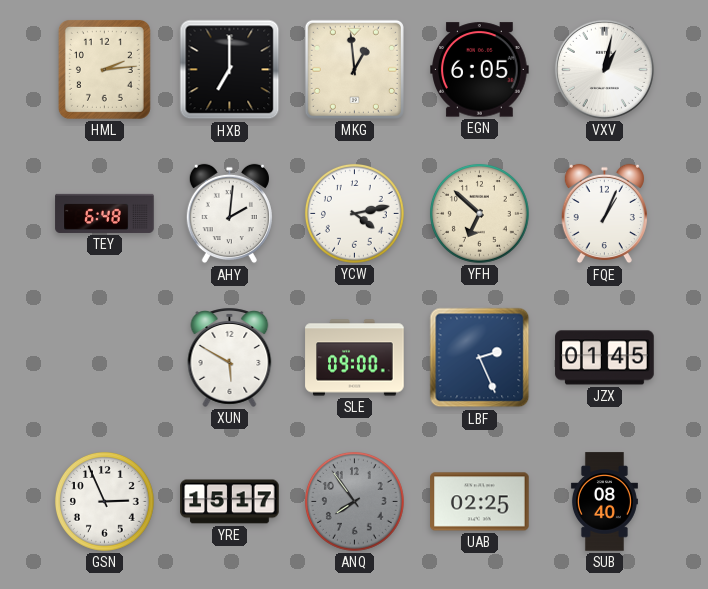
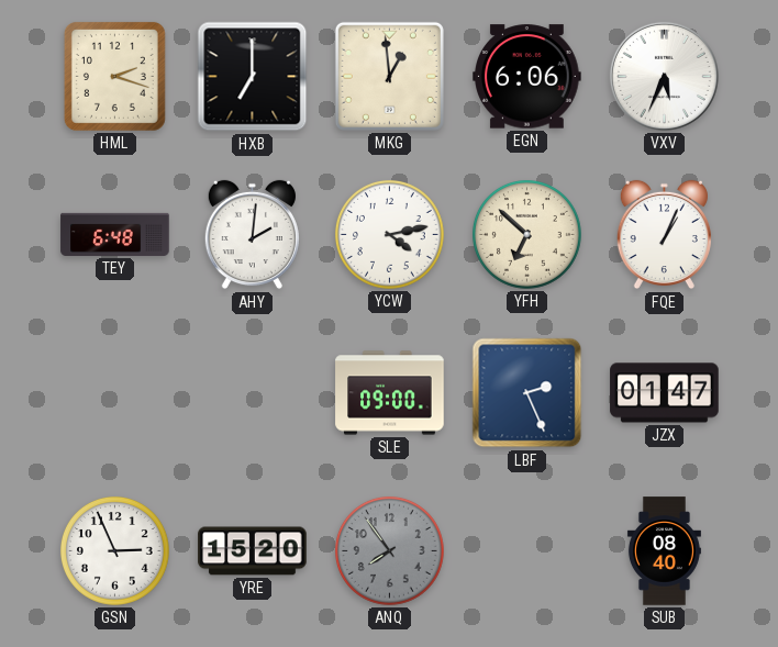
HML: 2:14 -> 2:18
EGN: 6:05 -> 6:06
VXV: 1:02 -> 5:34
XUN: 5:50 -> none
JZX: 01:45 -> 01:47
YRE: 15:17 -> 15:20
UAB: 02:25 -> none
